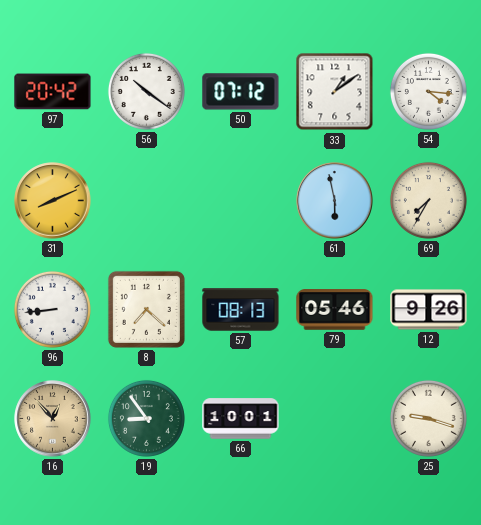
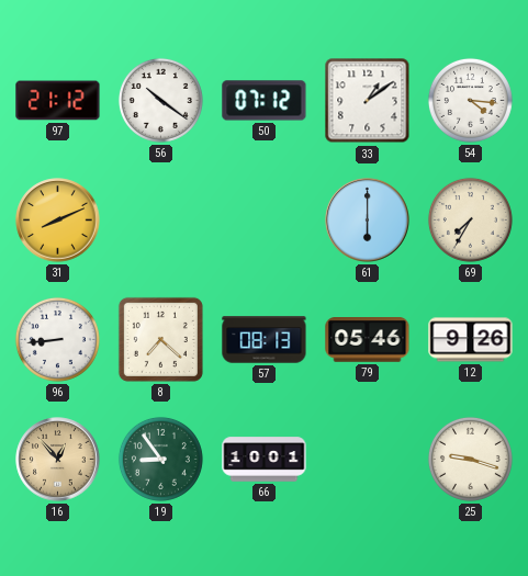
97: 20:42 -> 21:12
61: 5:58 -> 6:00
